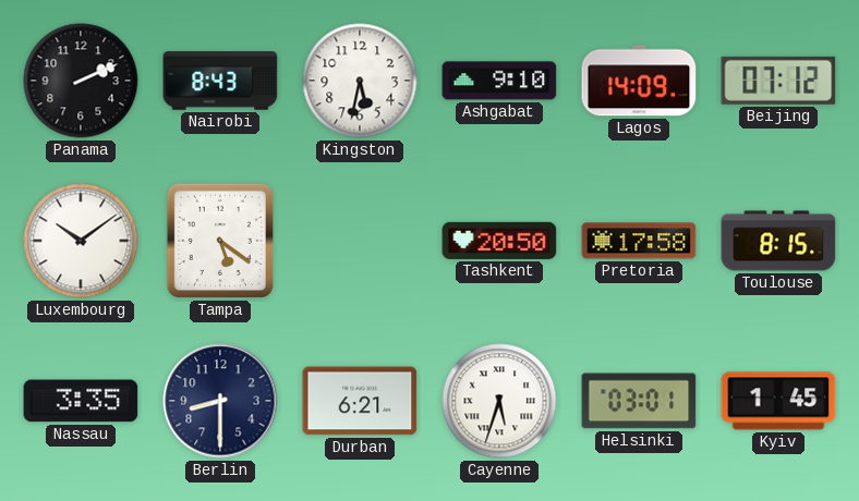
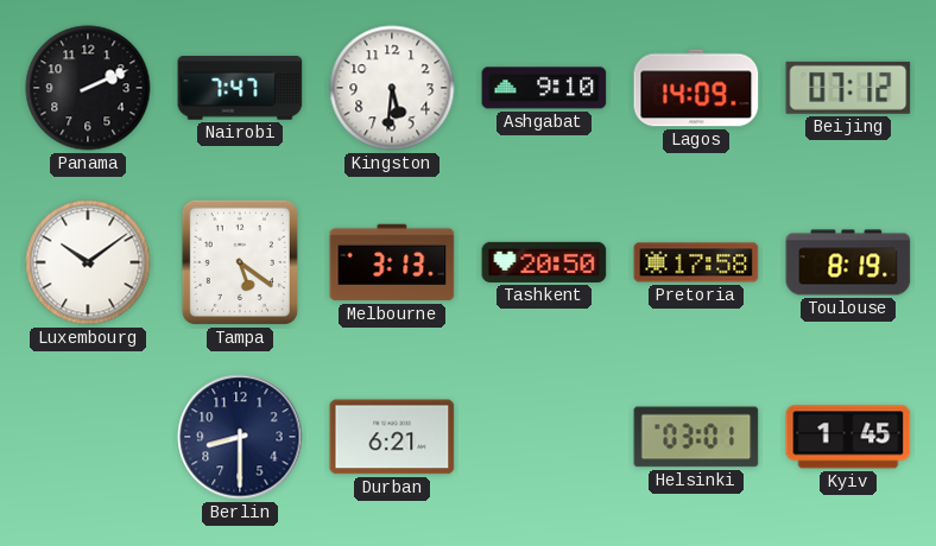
Nairobi: 8:43 -> 7:47
Kingston: 5:32 -> 5:31
Melbourne: none -> 3:13
Toulouse: 8:15 -> 8:19
Nassau: 3:35 -> none
Cayenne: 5:33 -> none
